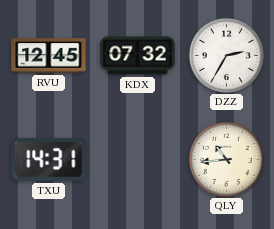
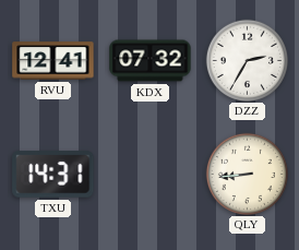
RVU: 12:45 -> 12:41
QLY: 10:44 -> 8:44
